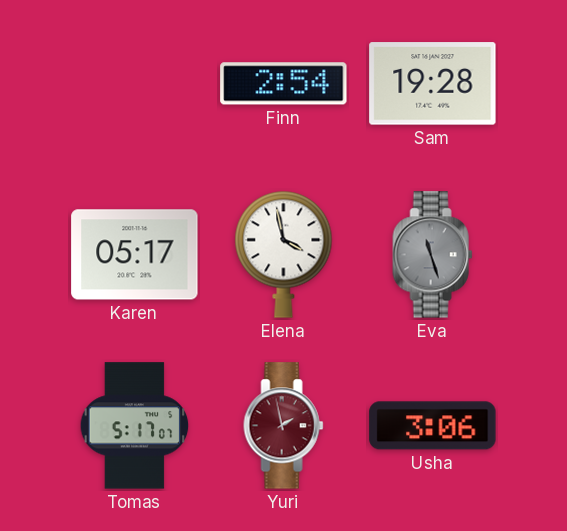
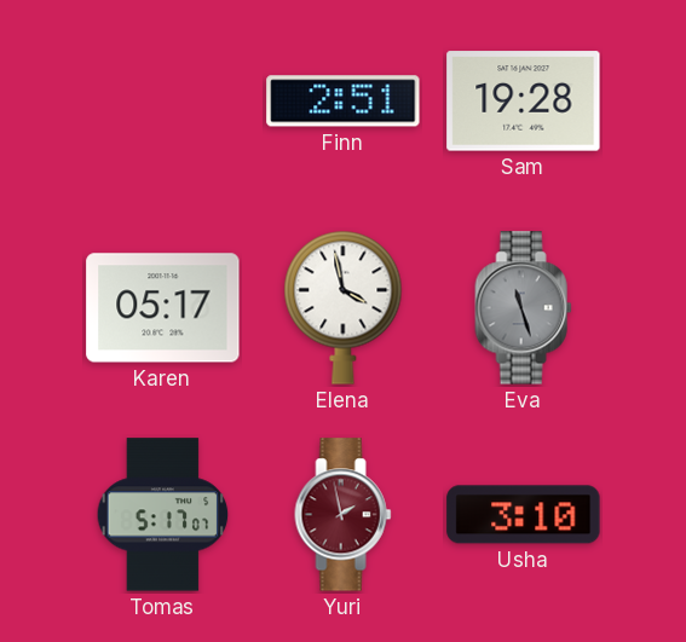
Finn: 2:54 -> 2:51
Usha: 3:06 -> 3:10
